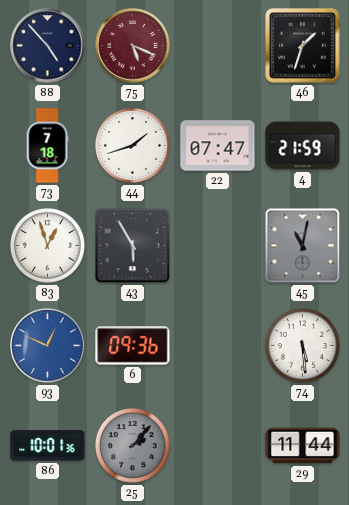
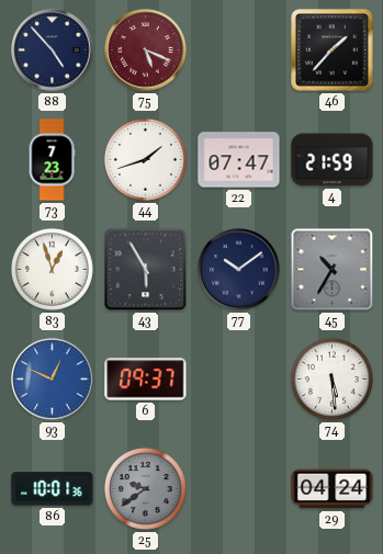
46: 1:33 -> 1:37
73: 7:18 -> 7:23
77: none -> 10:09
45: 11:02 -> 10:35
6: 09:36 -> 09:37
25: 2:07 -> 9:39
29: 11:44 -> 04:24
